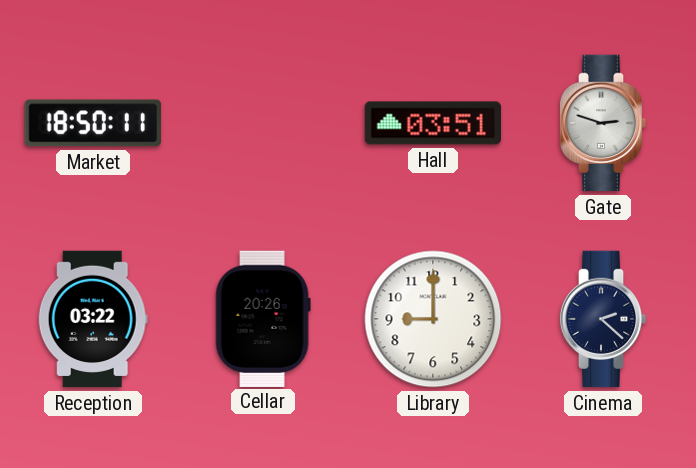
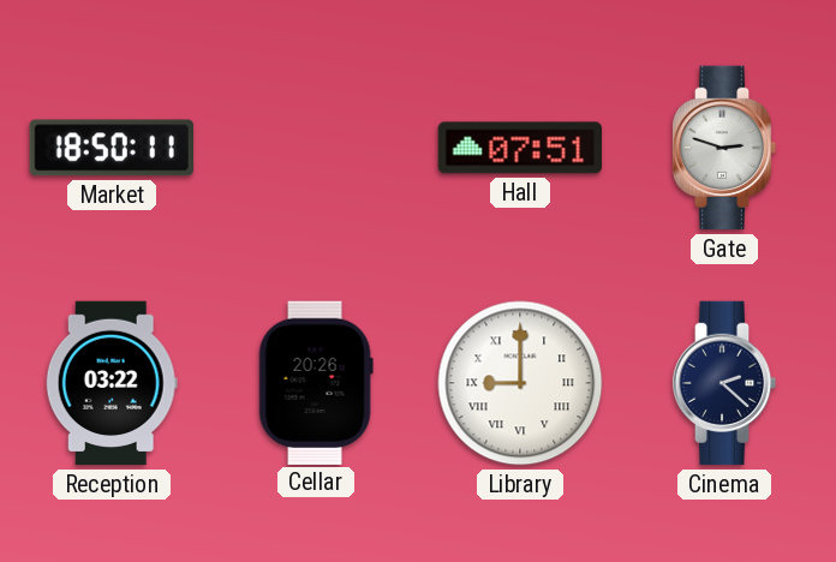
Hall: 03:51 -> 07:51
Library numerals: Arabic -> Roman
